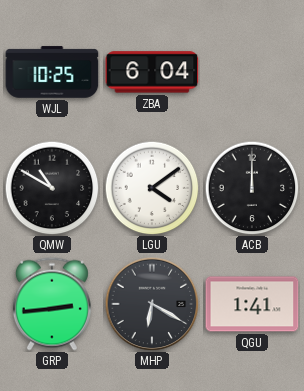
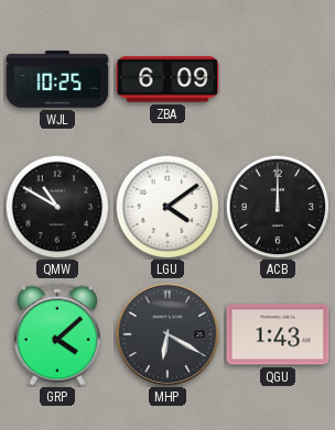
ZBA: 6:04 -> 6:09
GRP: 2:44 -> 4:08
QGU: 1:41 -> 1:43
